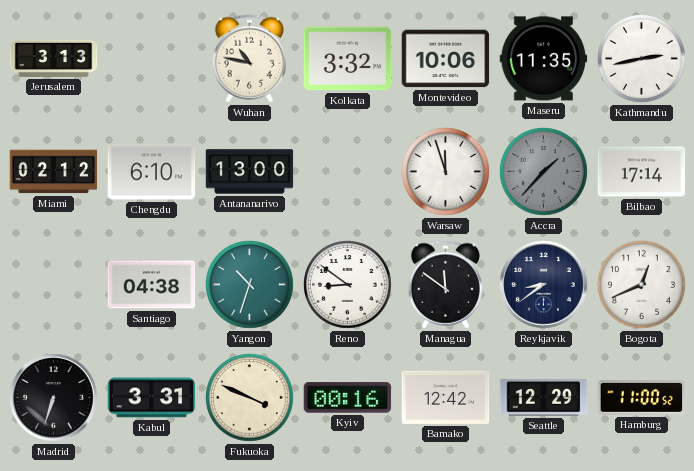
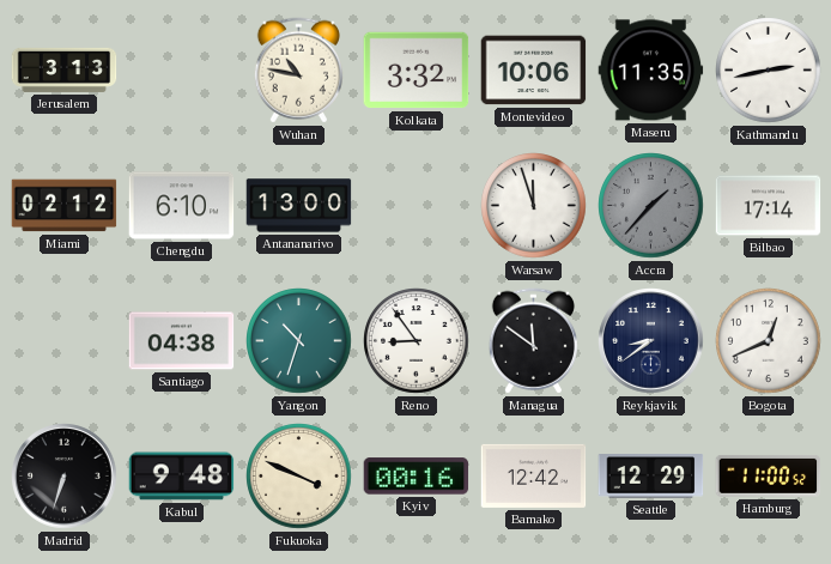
Reno: 8:51 -> 8:54
Kabul: 3:31 -> 9:48
